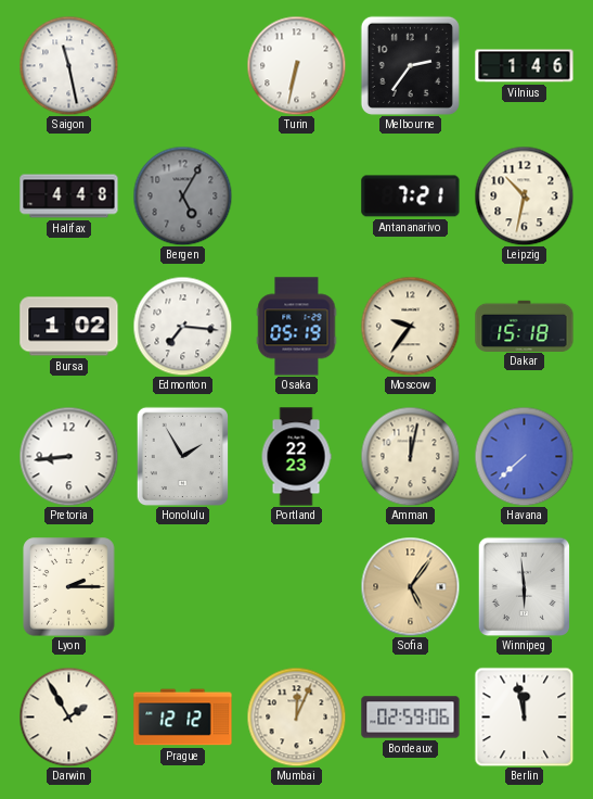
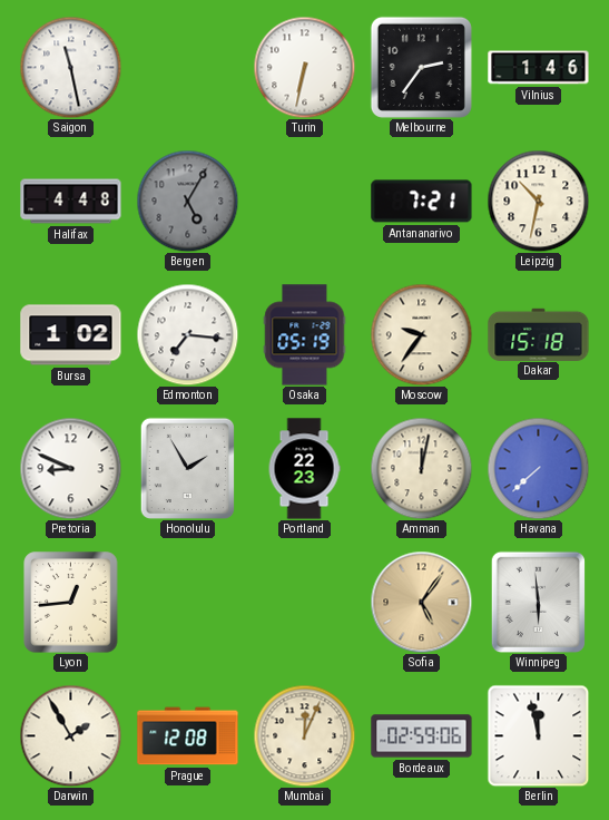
Pretoria: 8:44 -> 8:49
Lyon: 2:15 -> 12:44
Prague: 12:12 -> 12:08
